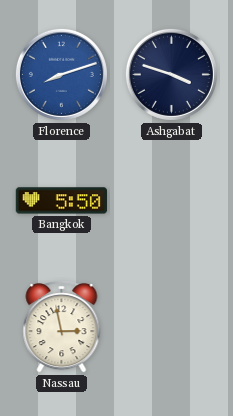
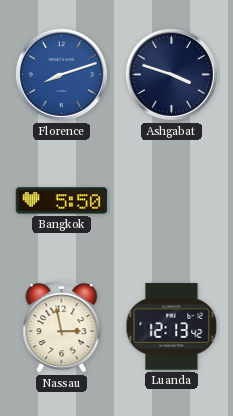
Luanda: none -> 12:13
